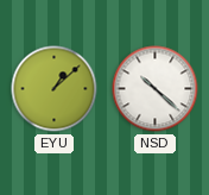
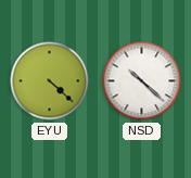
EYU: 1:08 -> 4:22
